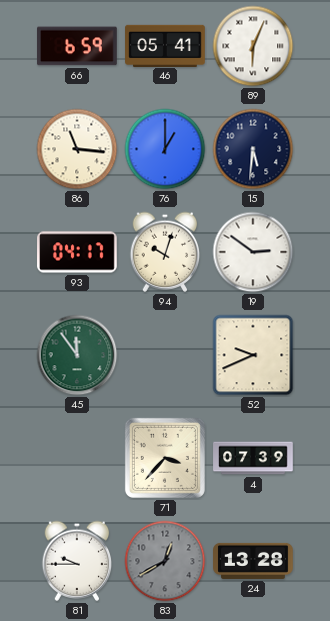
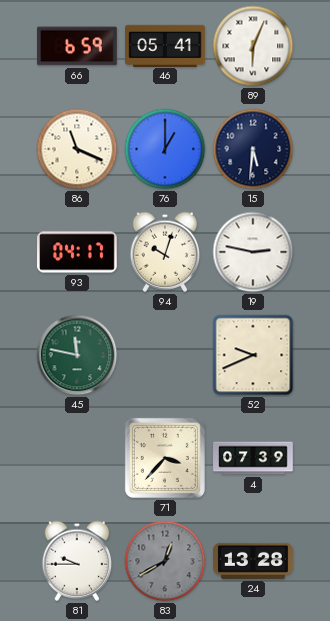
86: 11:16 -> 11:19
19: 2:51 -> 2:47
45: 11:54 -> 11:47
